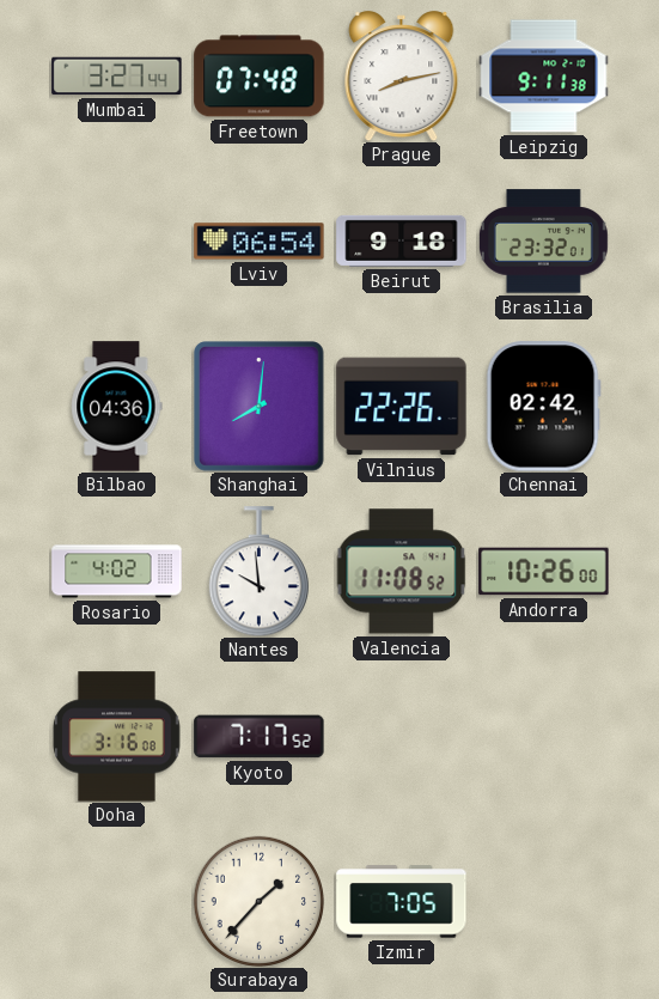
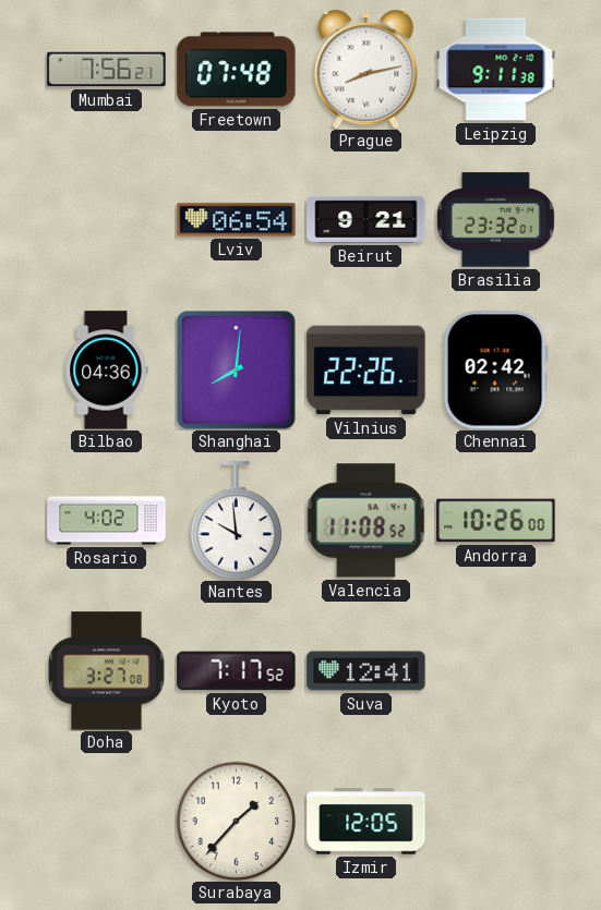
Mumbai: 3:27 -> 7:56
Beirut: 9:18 -> 9:21
Doha: 3:16 -> 3:27
Suva: none -> 12:41
Izmir: 7:05 -> 12:05
